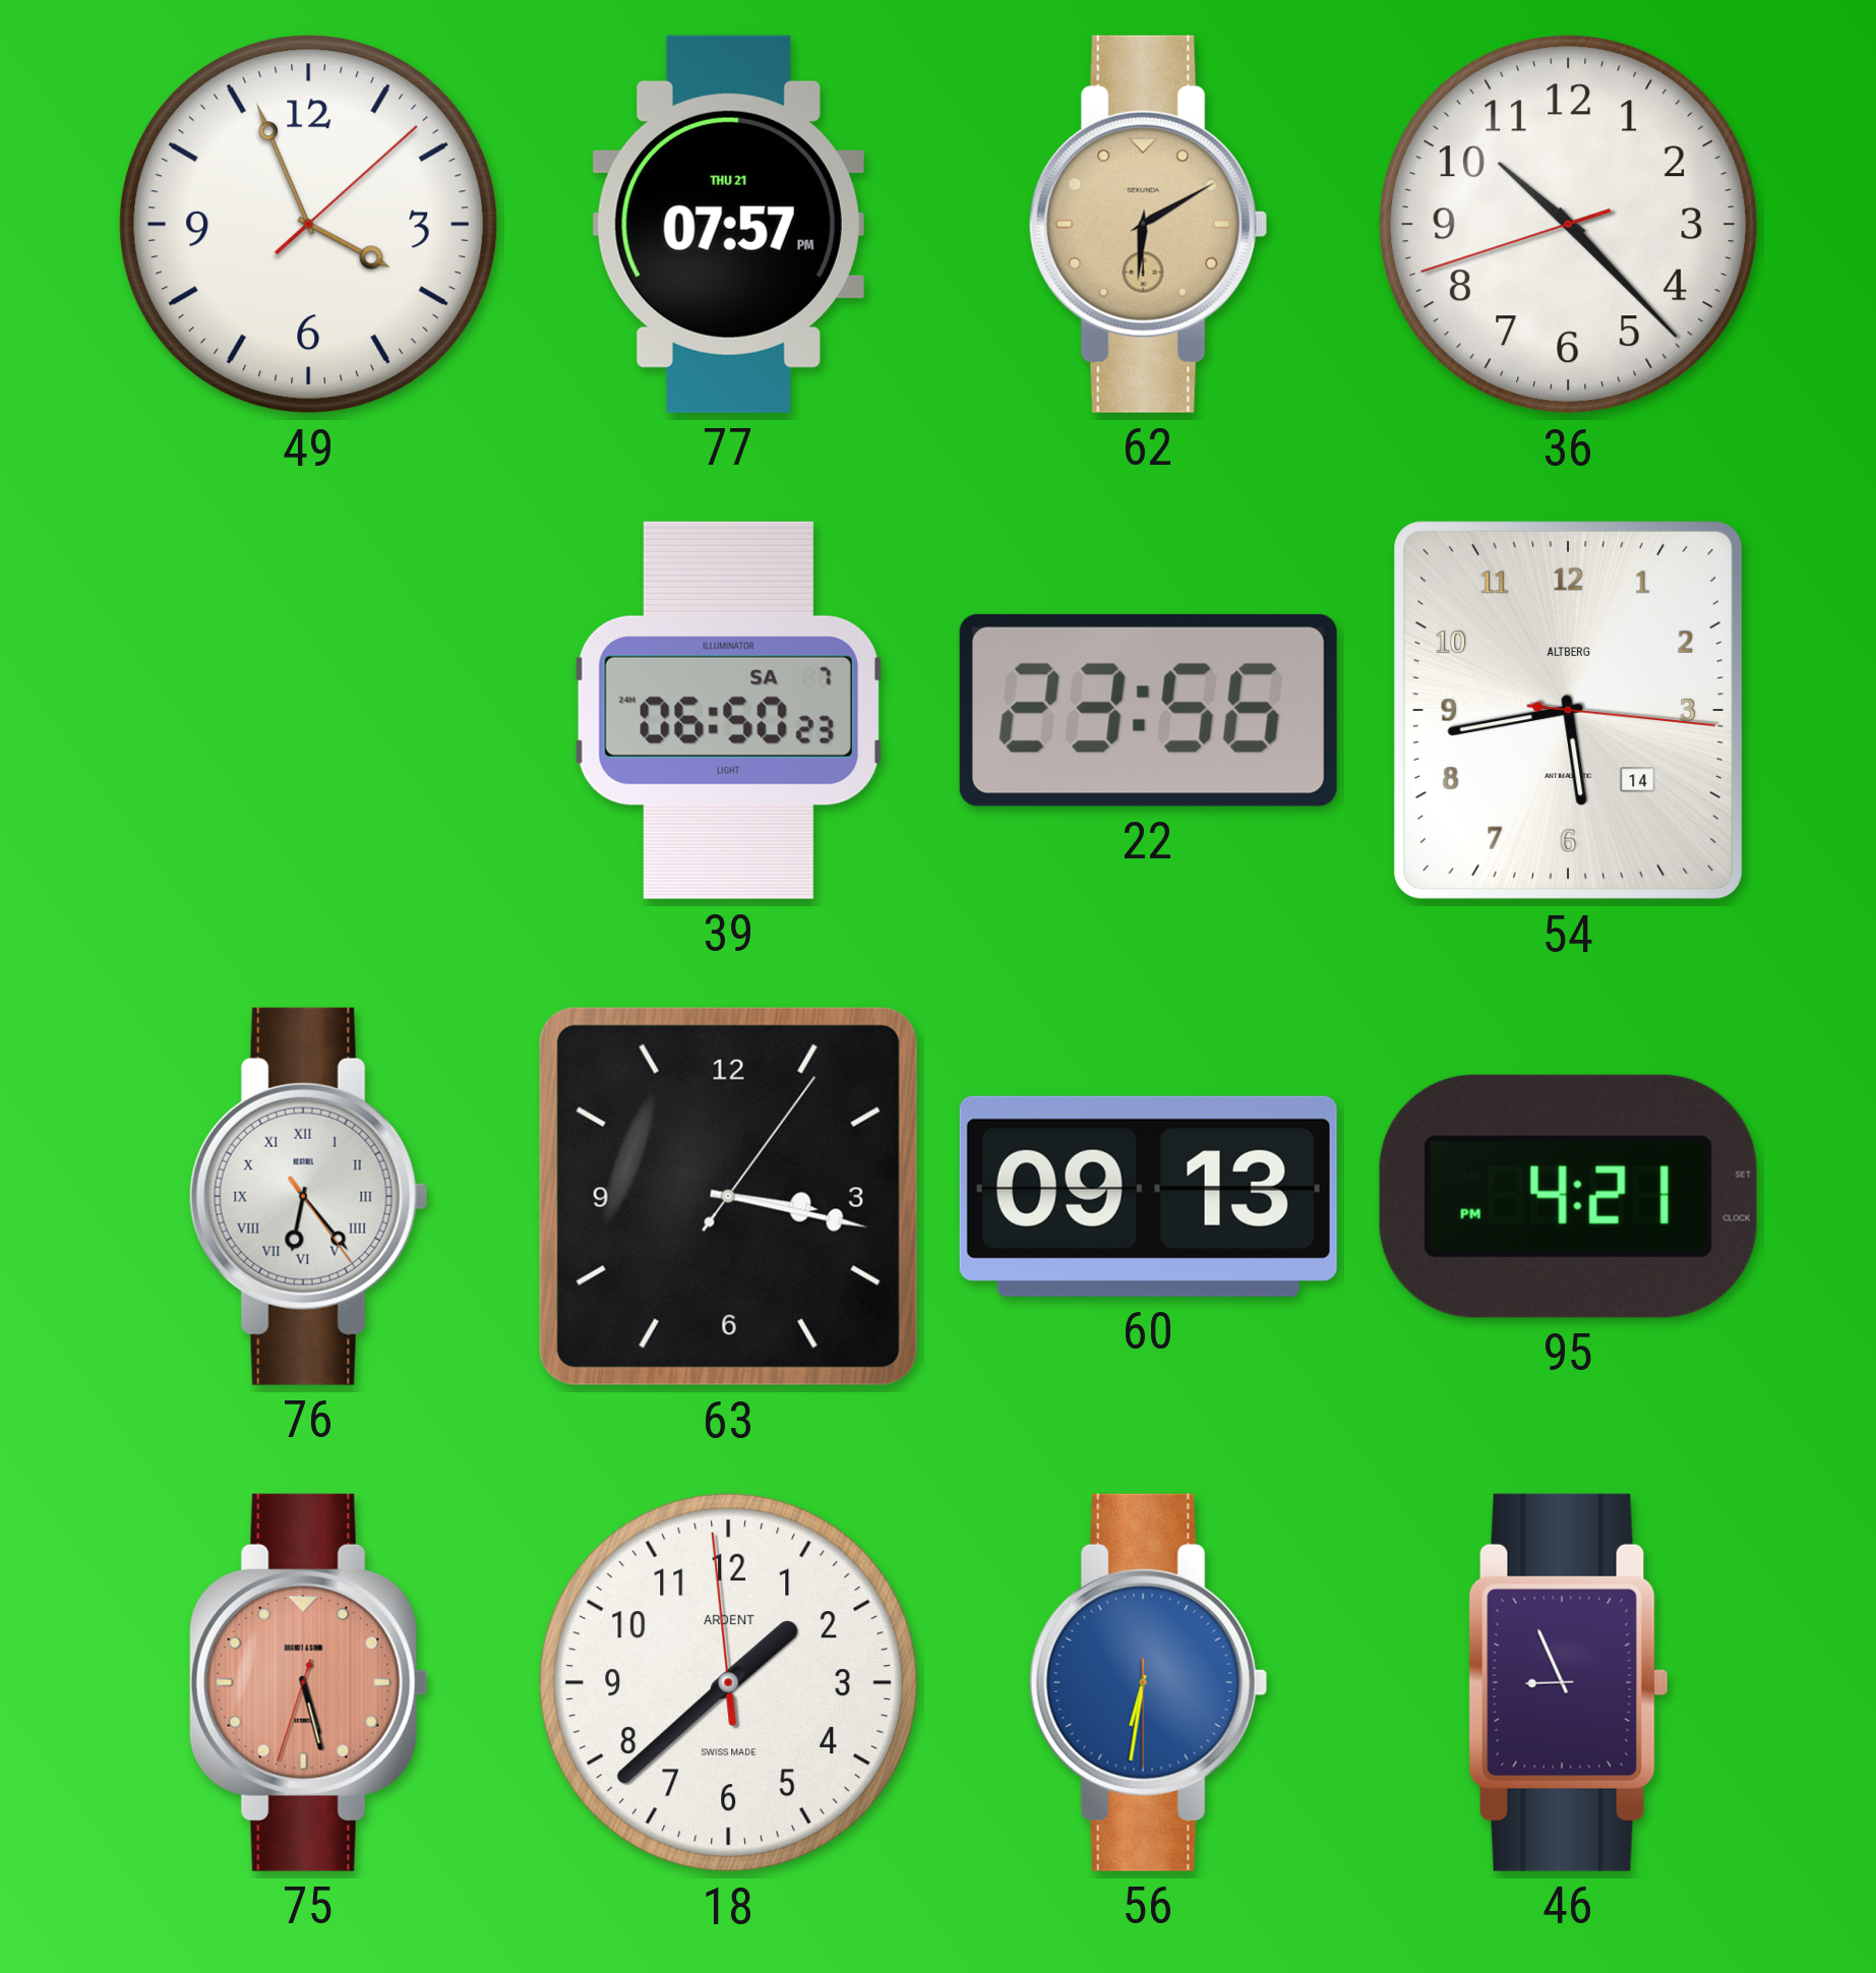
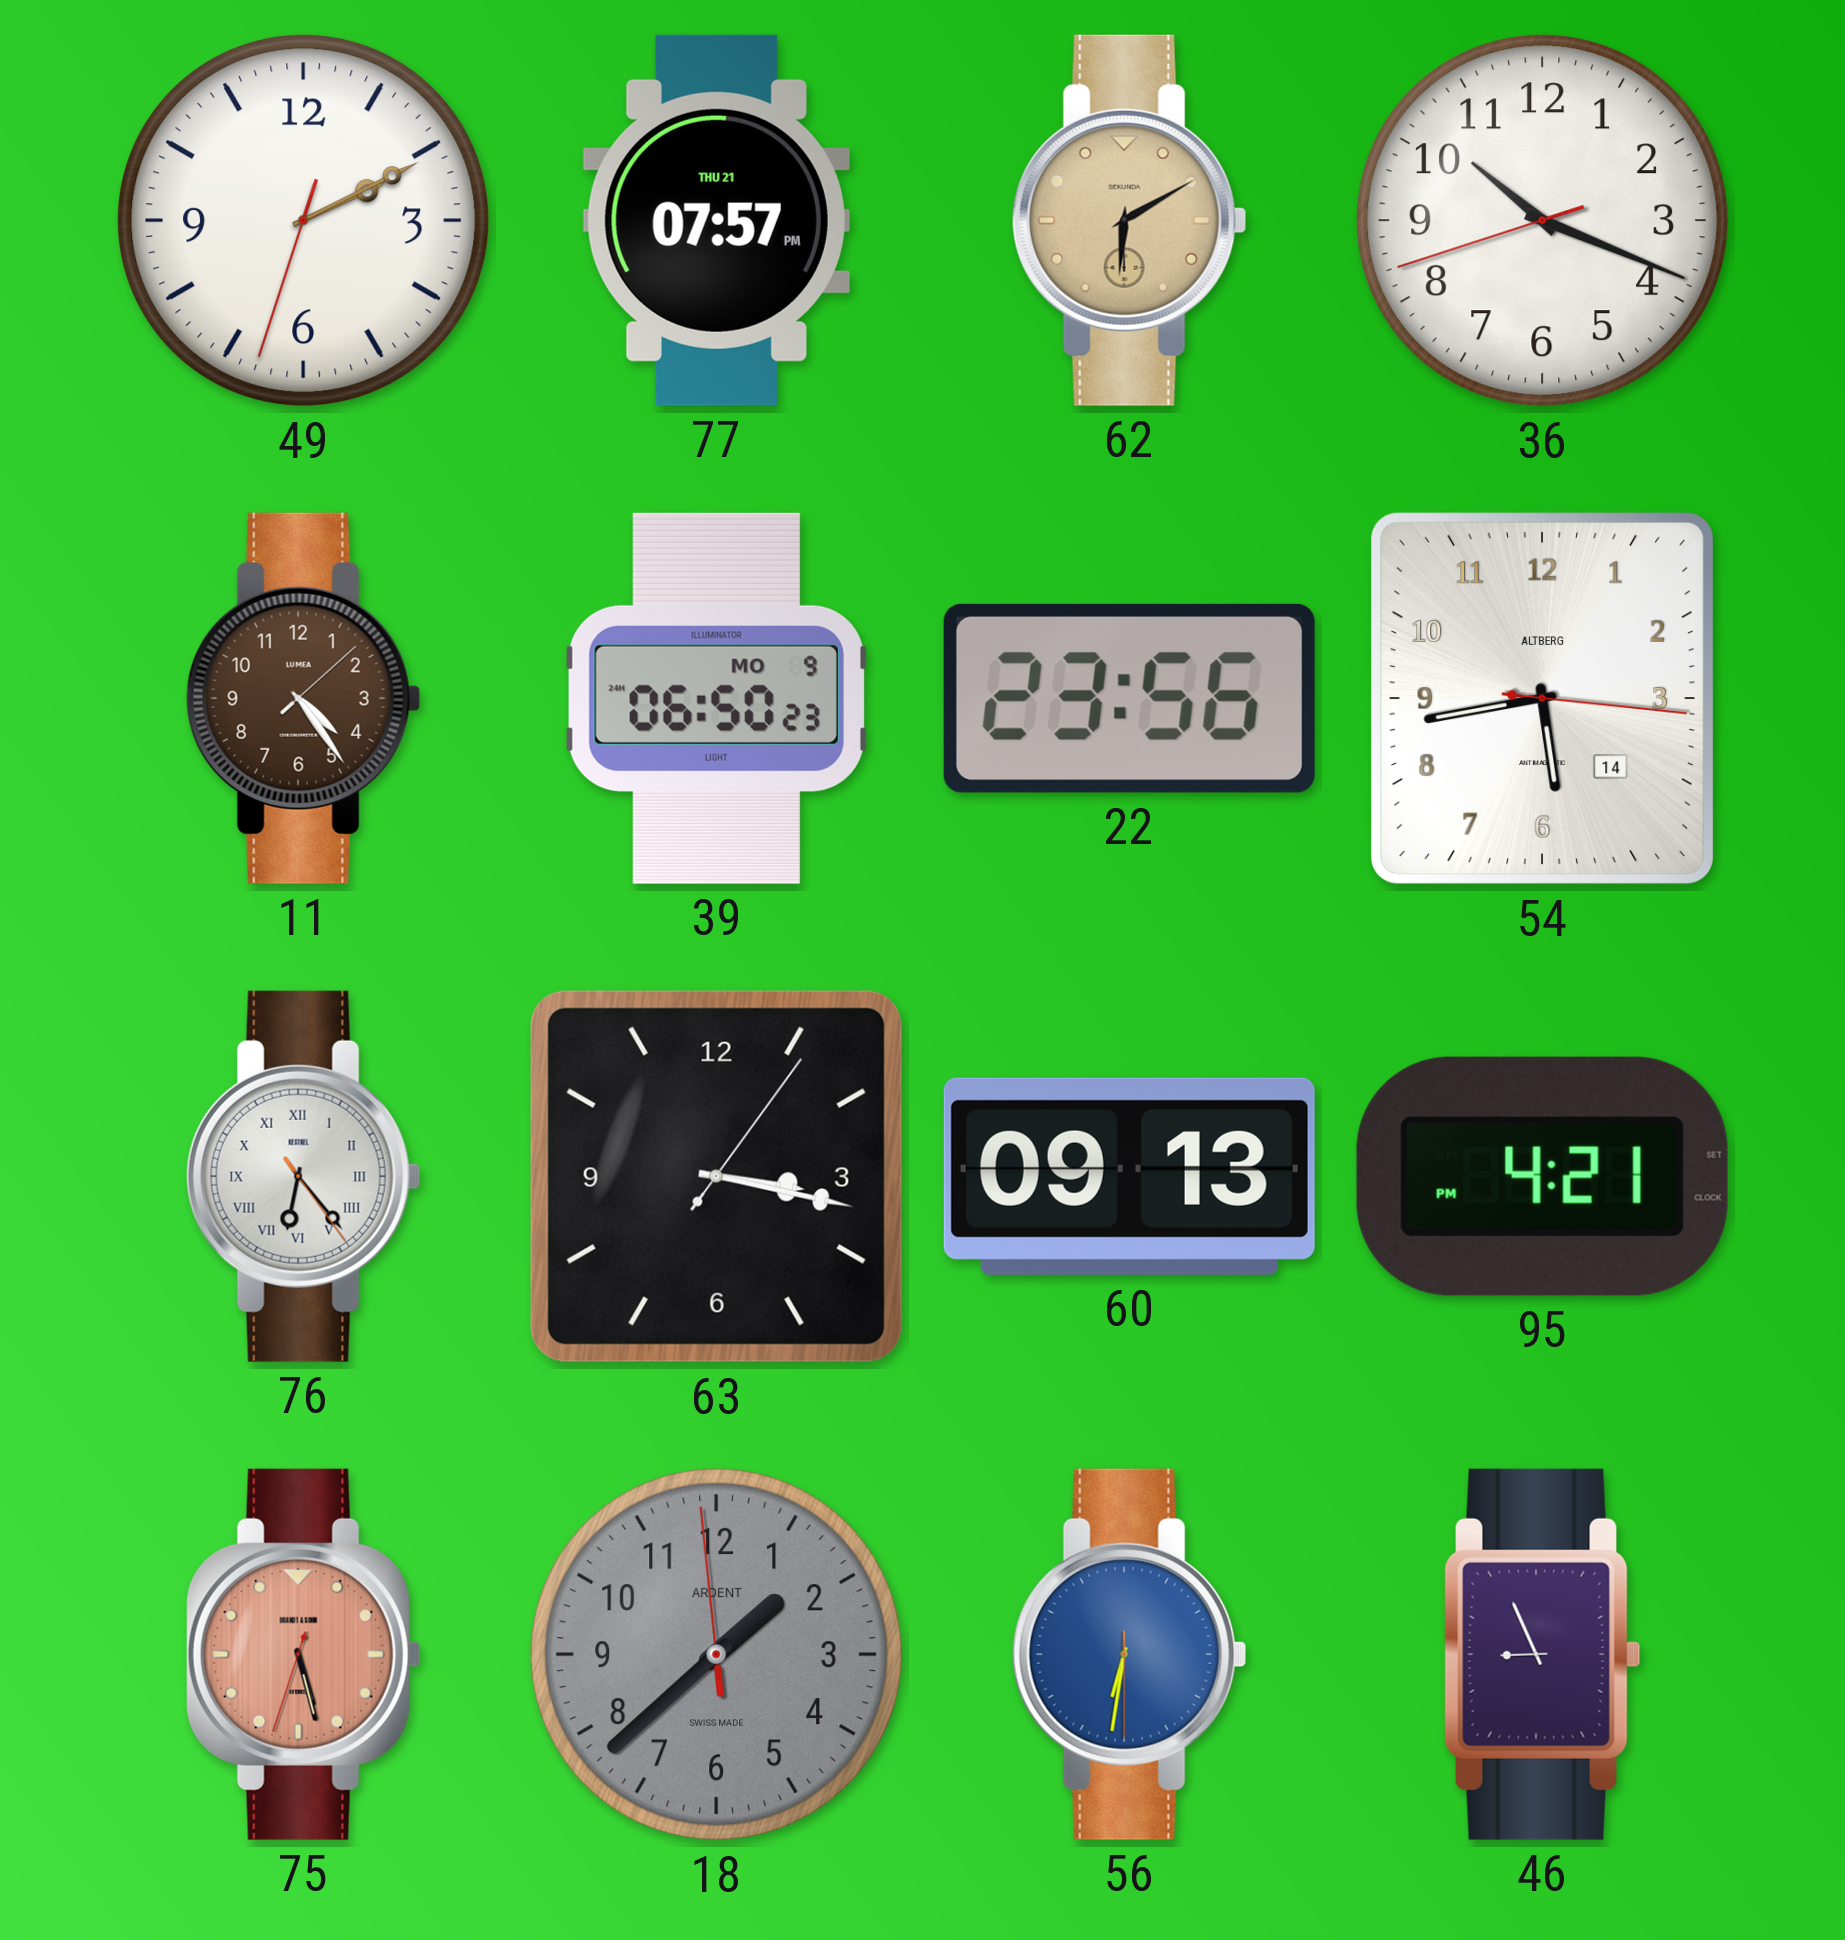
49: 3:56 -> 2:10
36: 10:22 -> 10:18
11: none -> 4:24
39 date: SA 7 -> MO 9
18 dial: white -> grey
